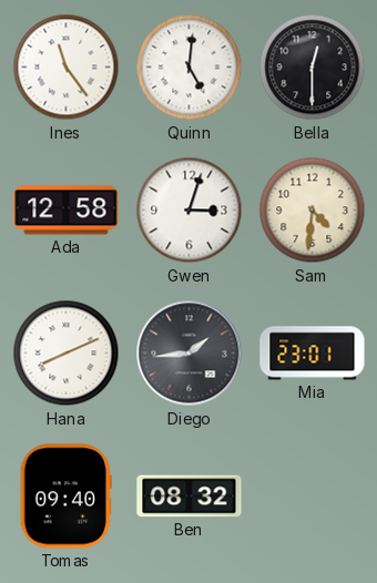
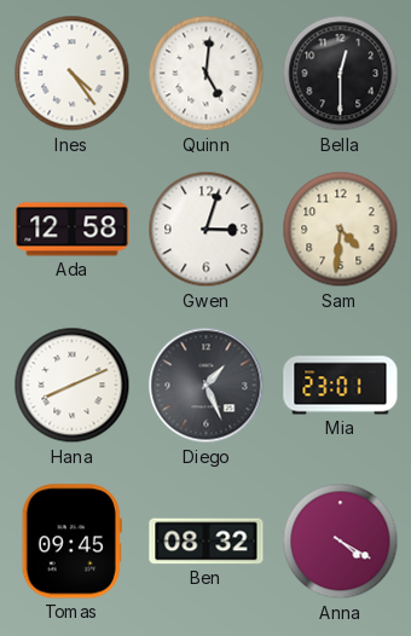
Ines: 11:24 -> 4:24
Diego: 1:44 -> 1:26
Tomas: 09:40 -> 09:45
Anna: none -> 4:20
